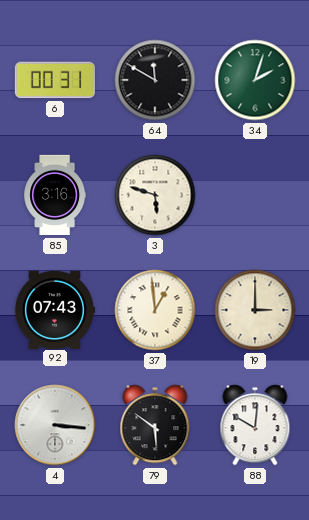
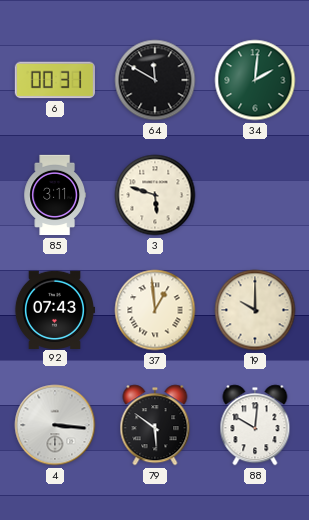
34: 2:03 -> 2:01
85: 3:16 -> 3:11
19: 3:00 -> 10:00
